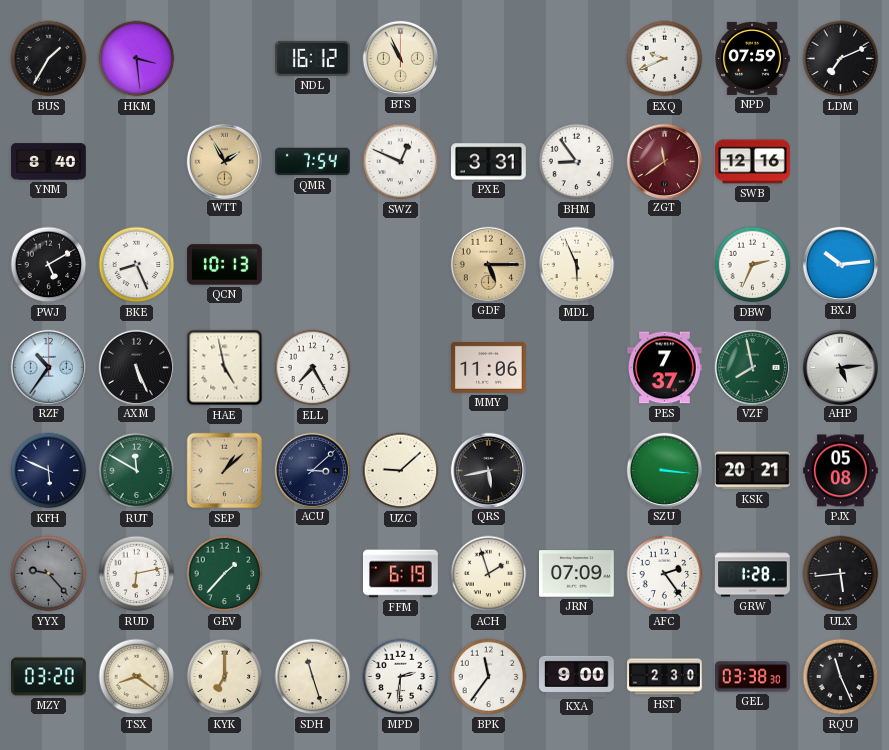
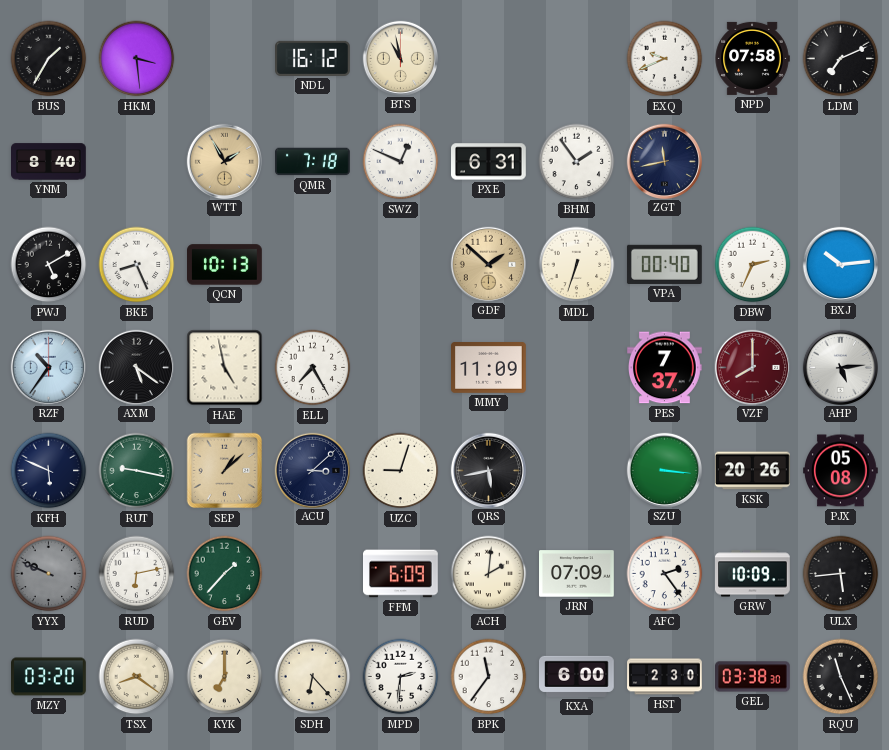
BTS: 10:56 -> 10:58
NPD: 07:59 -> 07:58
QMR: 7:54 -> 7:18
PXE: 3:31 -> 6:31
BHM: 8:54 -> 1:54
ZGT: 11:39 -> 11:43
ZGT dial: burgundy -> navy
SWB: 12:16 -> none
GDF: 5:15 -> 1:52
MDL: 5:56 -> 6:33
VPA: none -> 00:40
AXM: 5:26 -> 5:21
MMY: 11:06 -> 11:09
VZF: 7:58 -> 8:00
VZF dial: green -> burgundy
RUT: 11:50 -> 9:17
UZC: 9:08 -> 9:03
KSK: 20:21 -> 20:26
YYX: 9:23 -> 9:49
FFM: 6:19 -> 6:09
ACH: 1:57 -> 2:01
GRW: 1:28 -> 10:09
SDH: 11:27 -> 6:23
KXA: 9:00 -> 6:00
